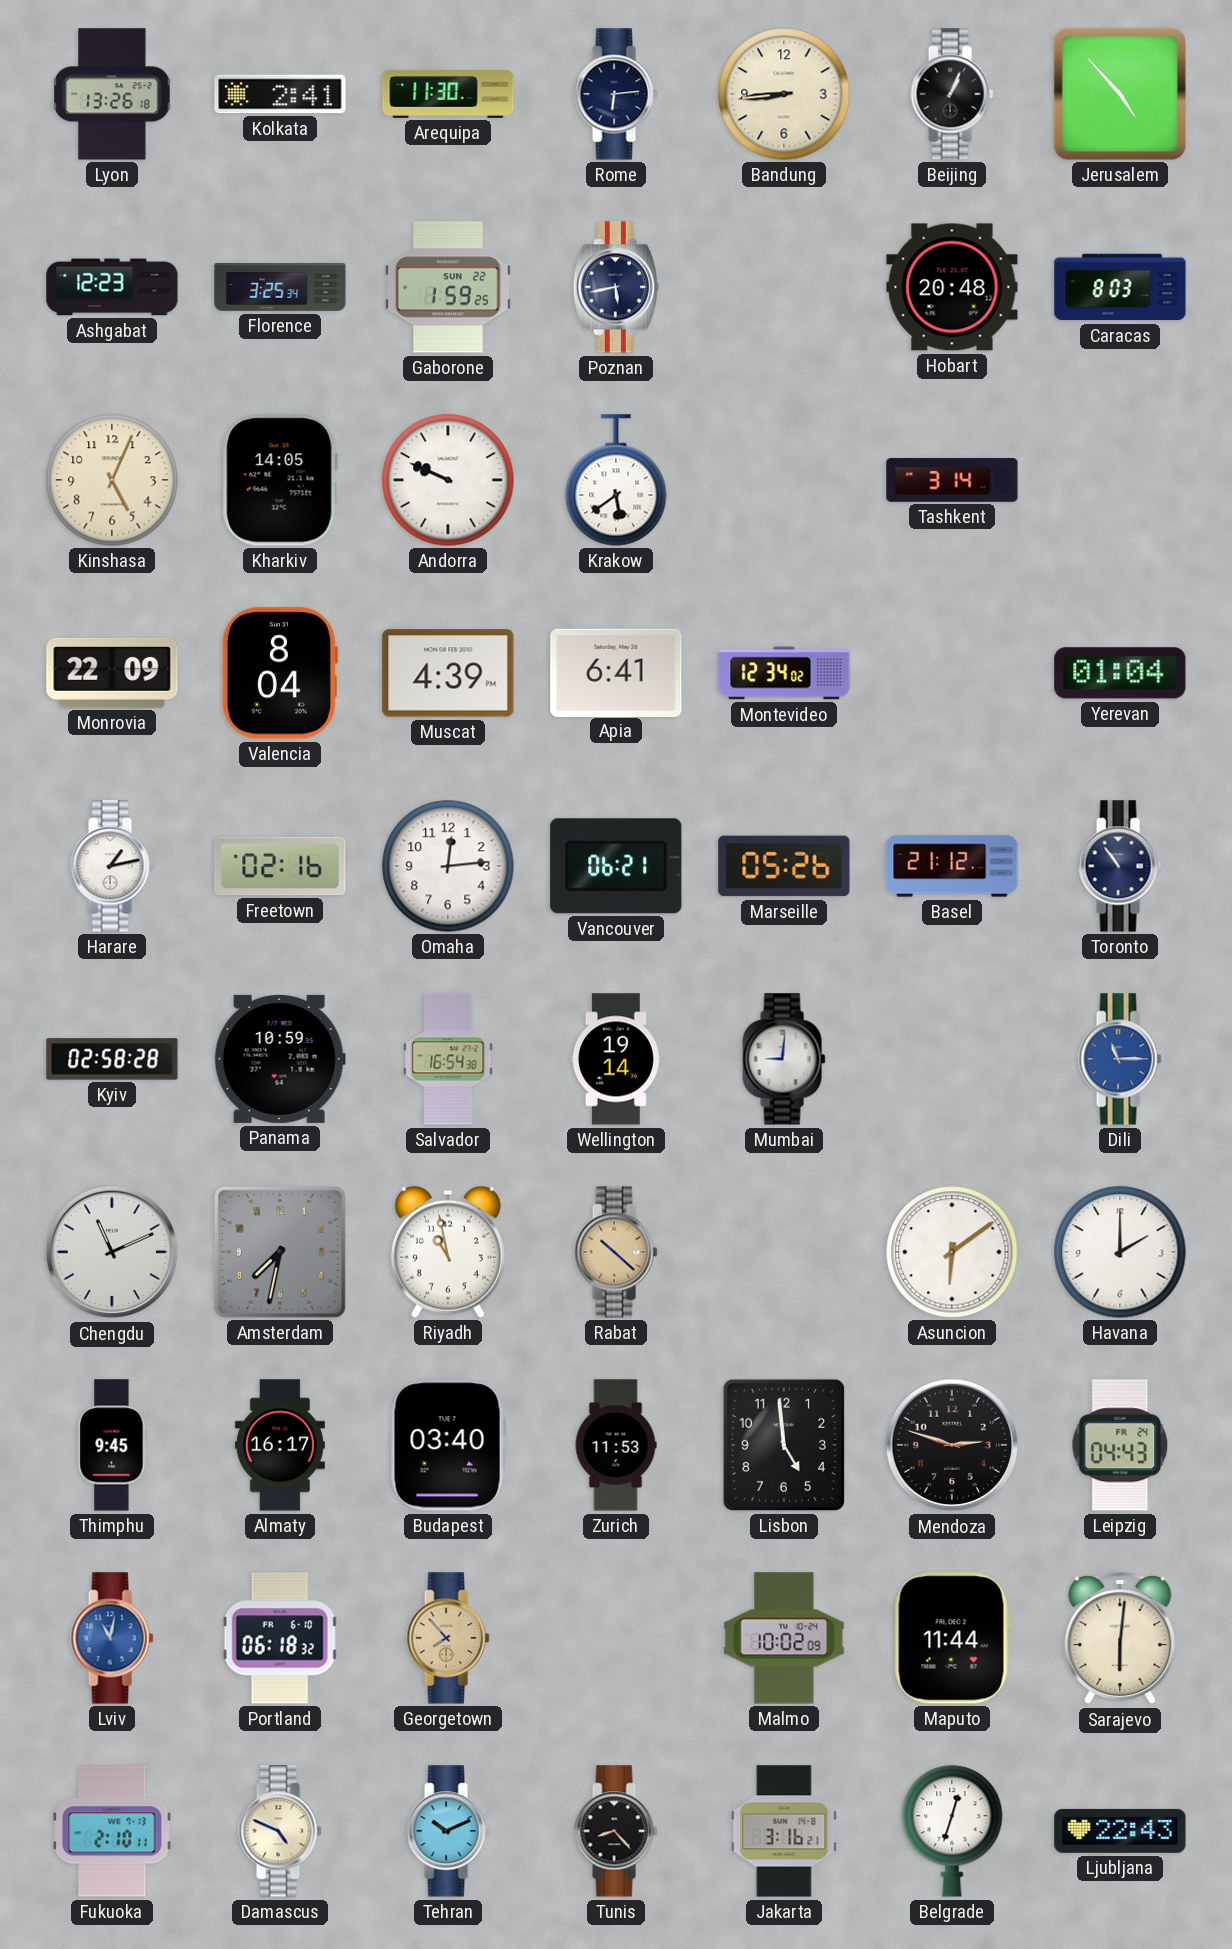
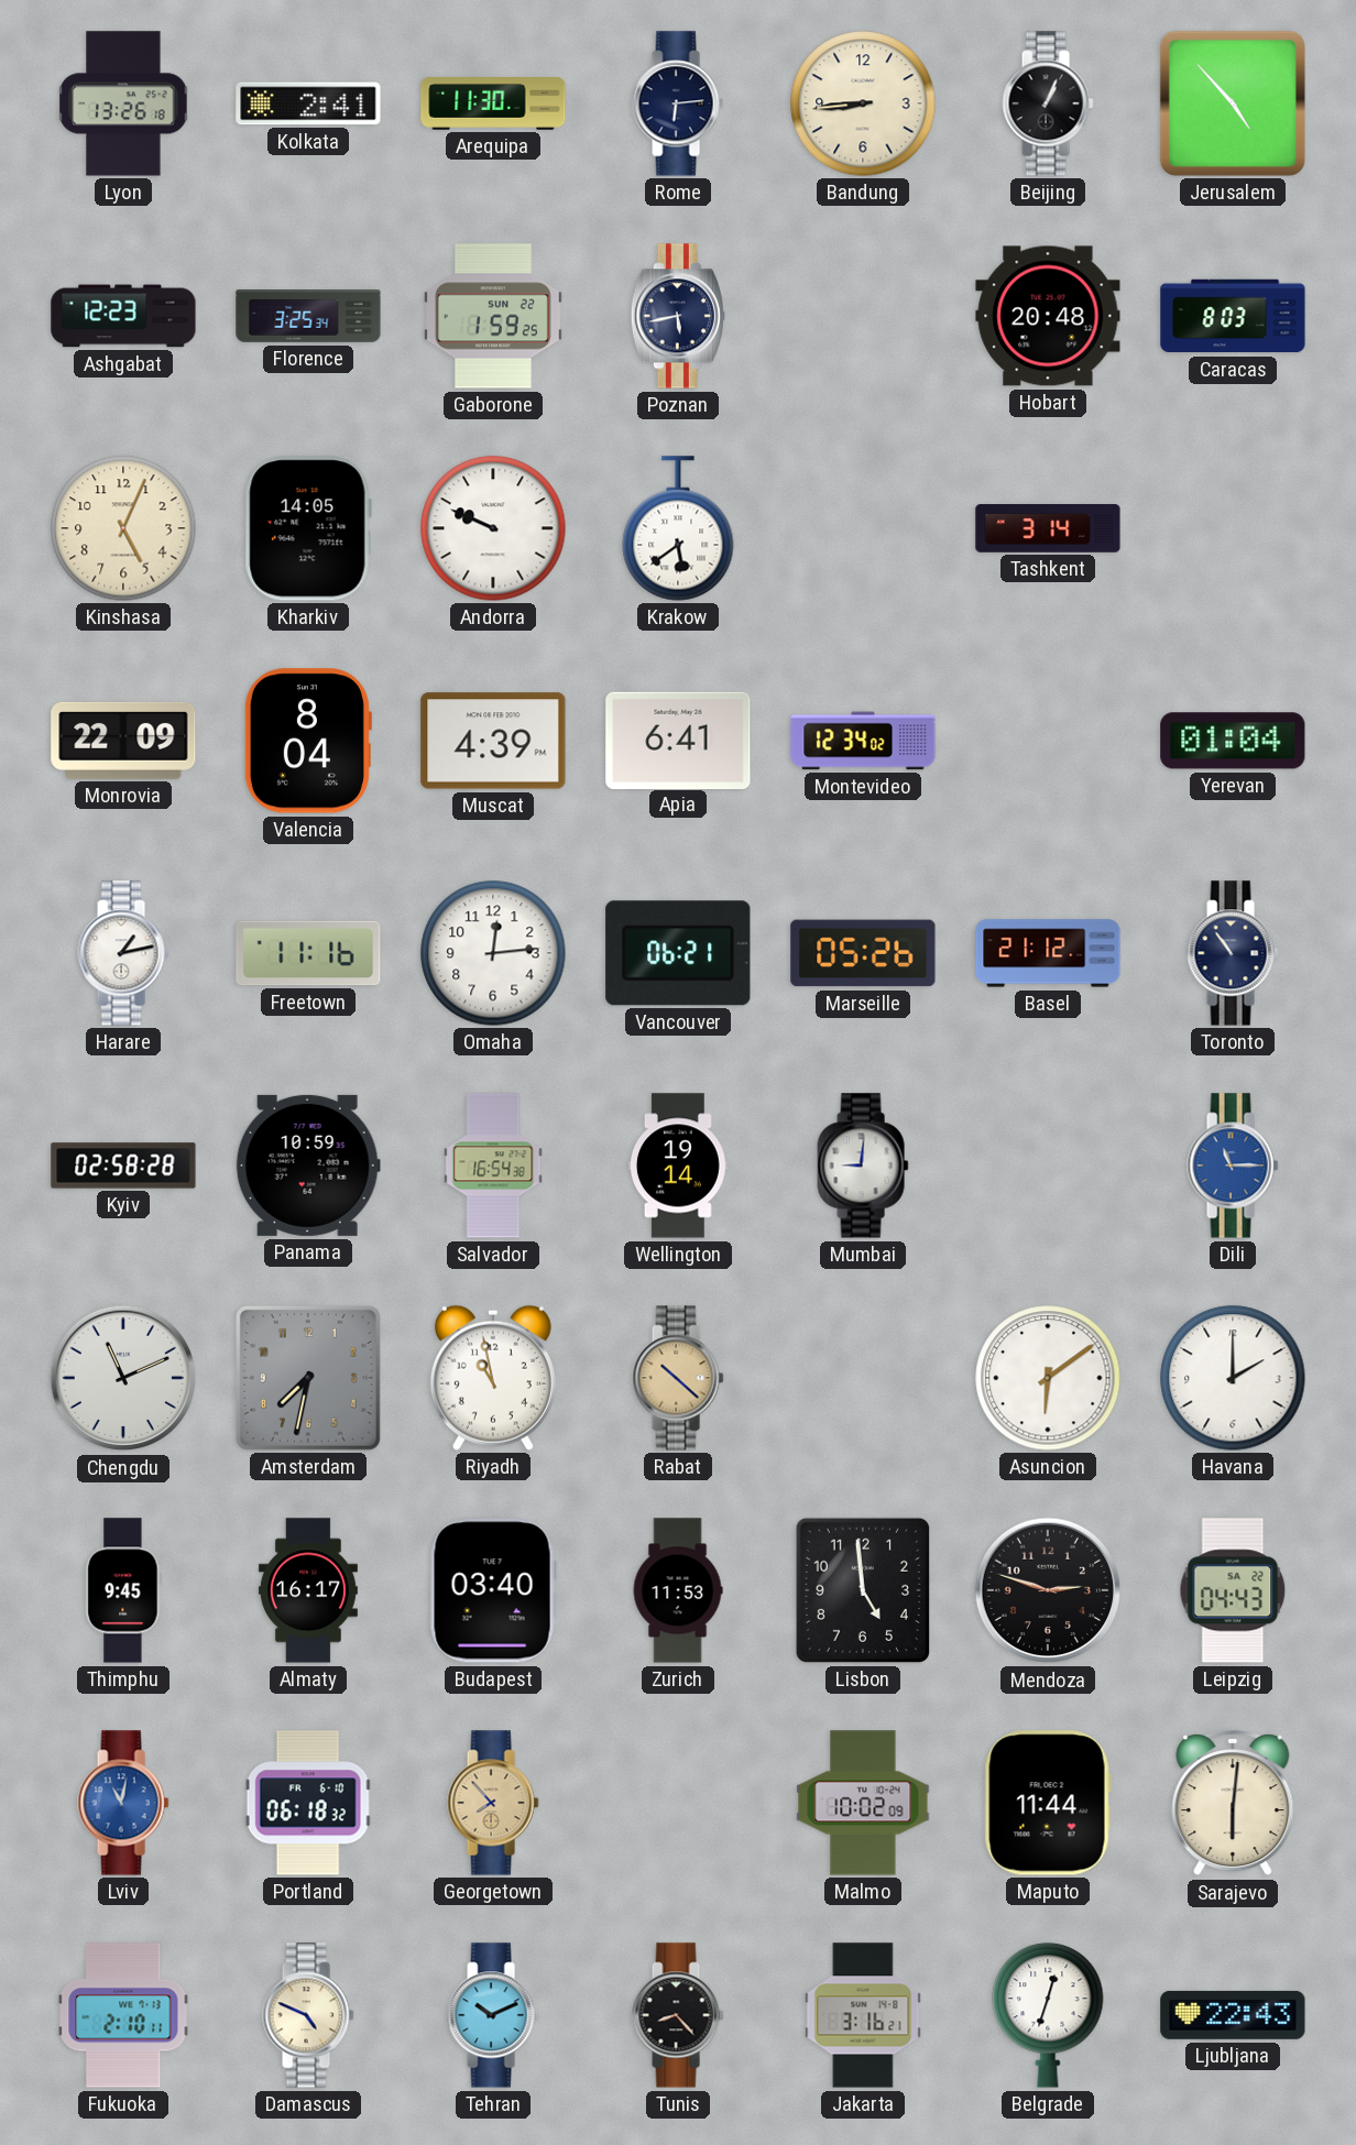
Freetown: 02:16 -> 11:16
Leipzig date: FR 24 -> SA 22
